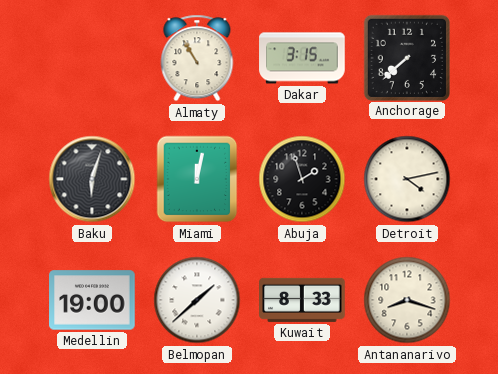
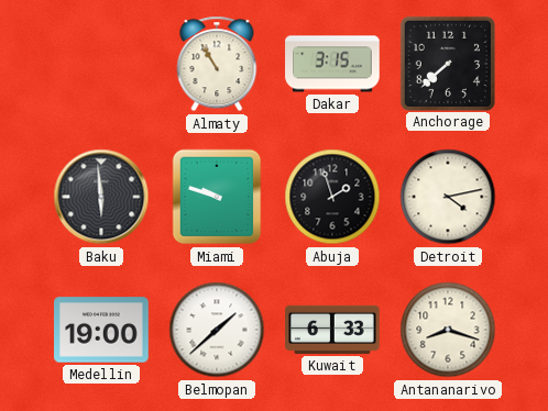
Baku: 6:03 -> 5:59
Miami: 12:02 -> 9:48
Kuwait: 8:33 -> 6:33
